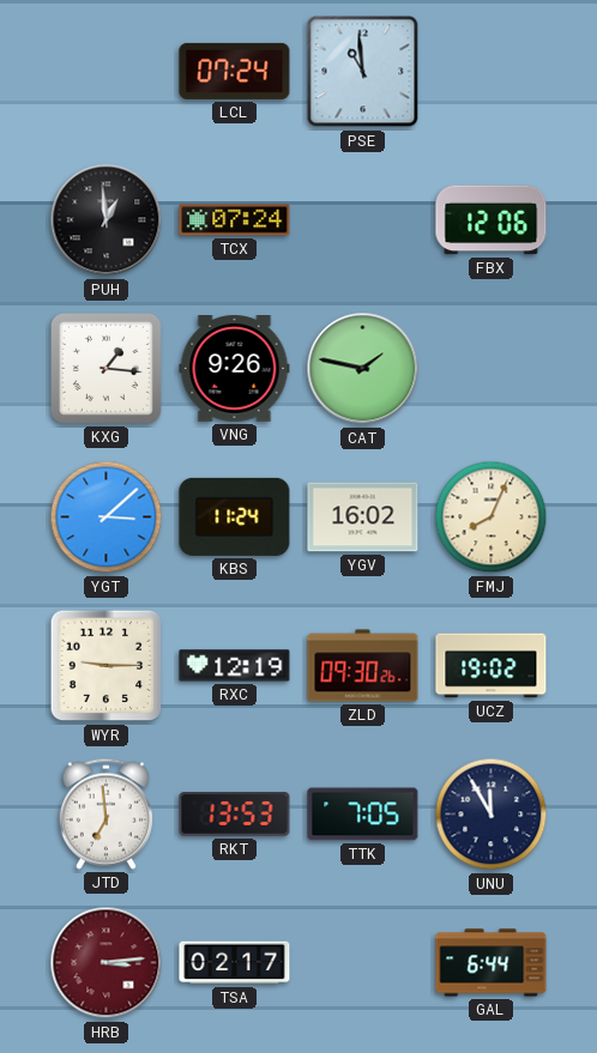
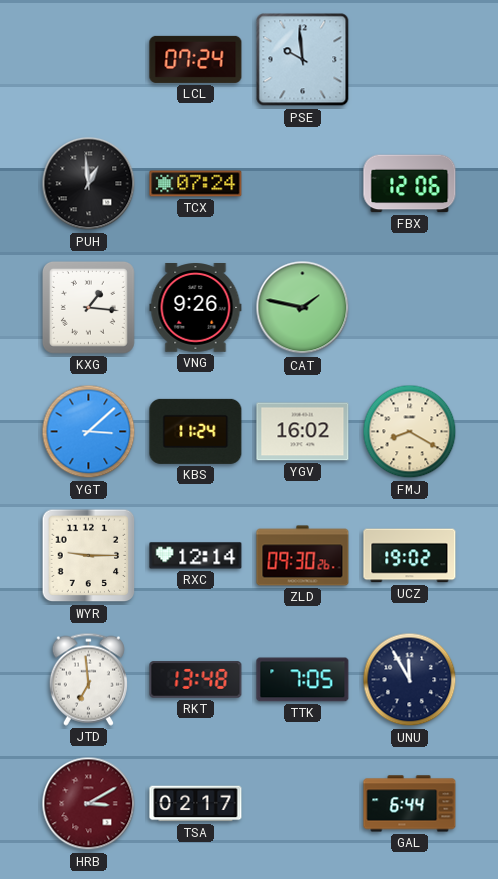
PSE: 10:59 -> 9:59
FMJ: 8:04 -> 8:20
RXC: 12:19 -> 12:14
RKT: 13:53 -> 13:48
HRB: 3:14 -> 3:10
